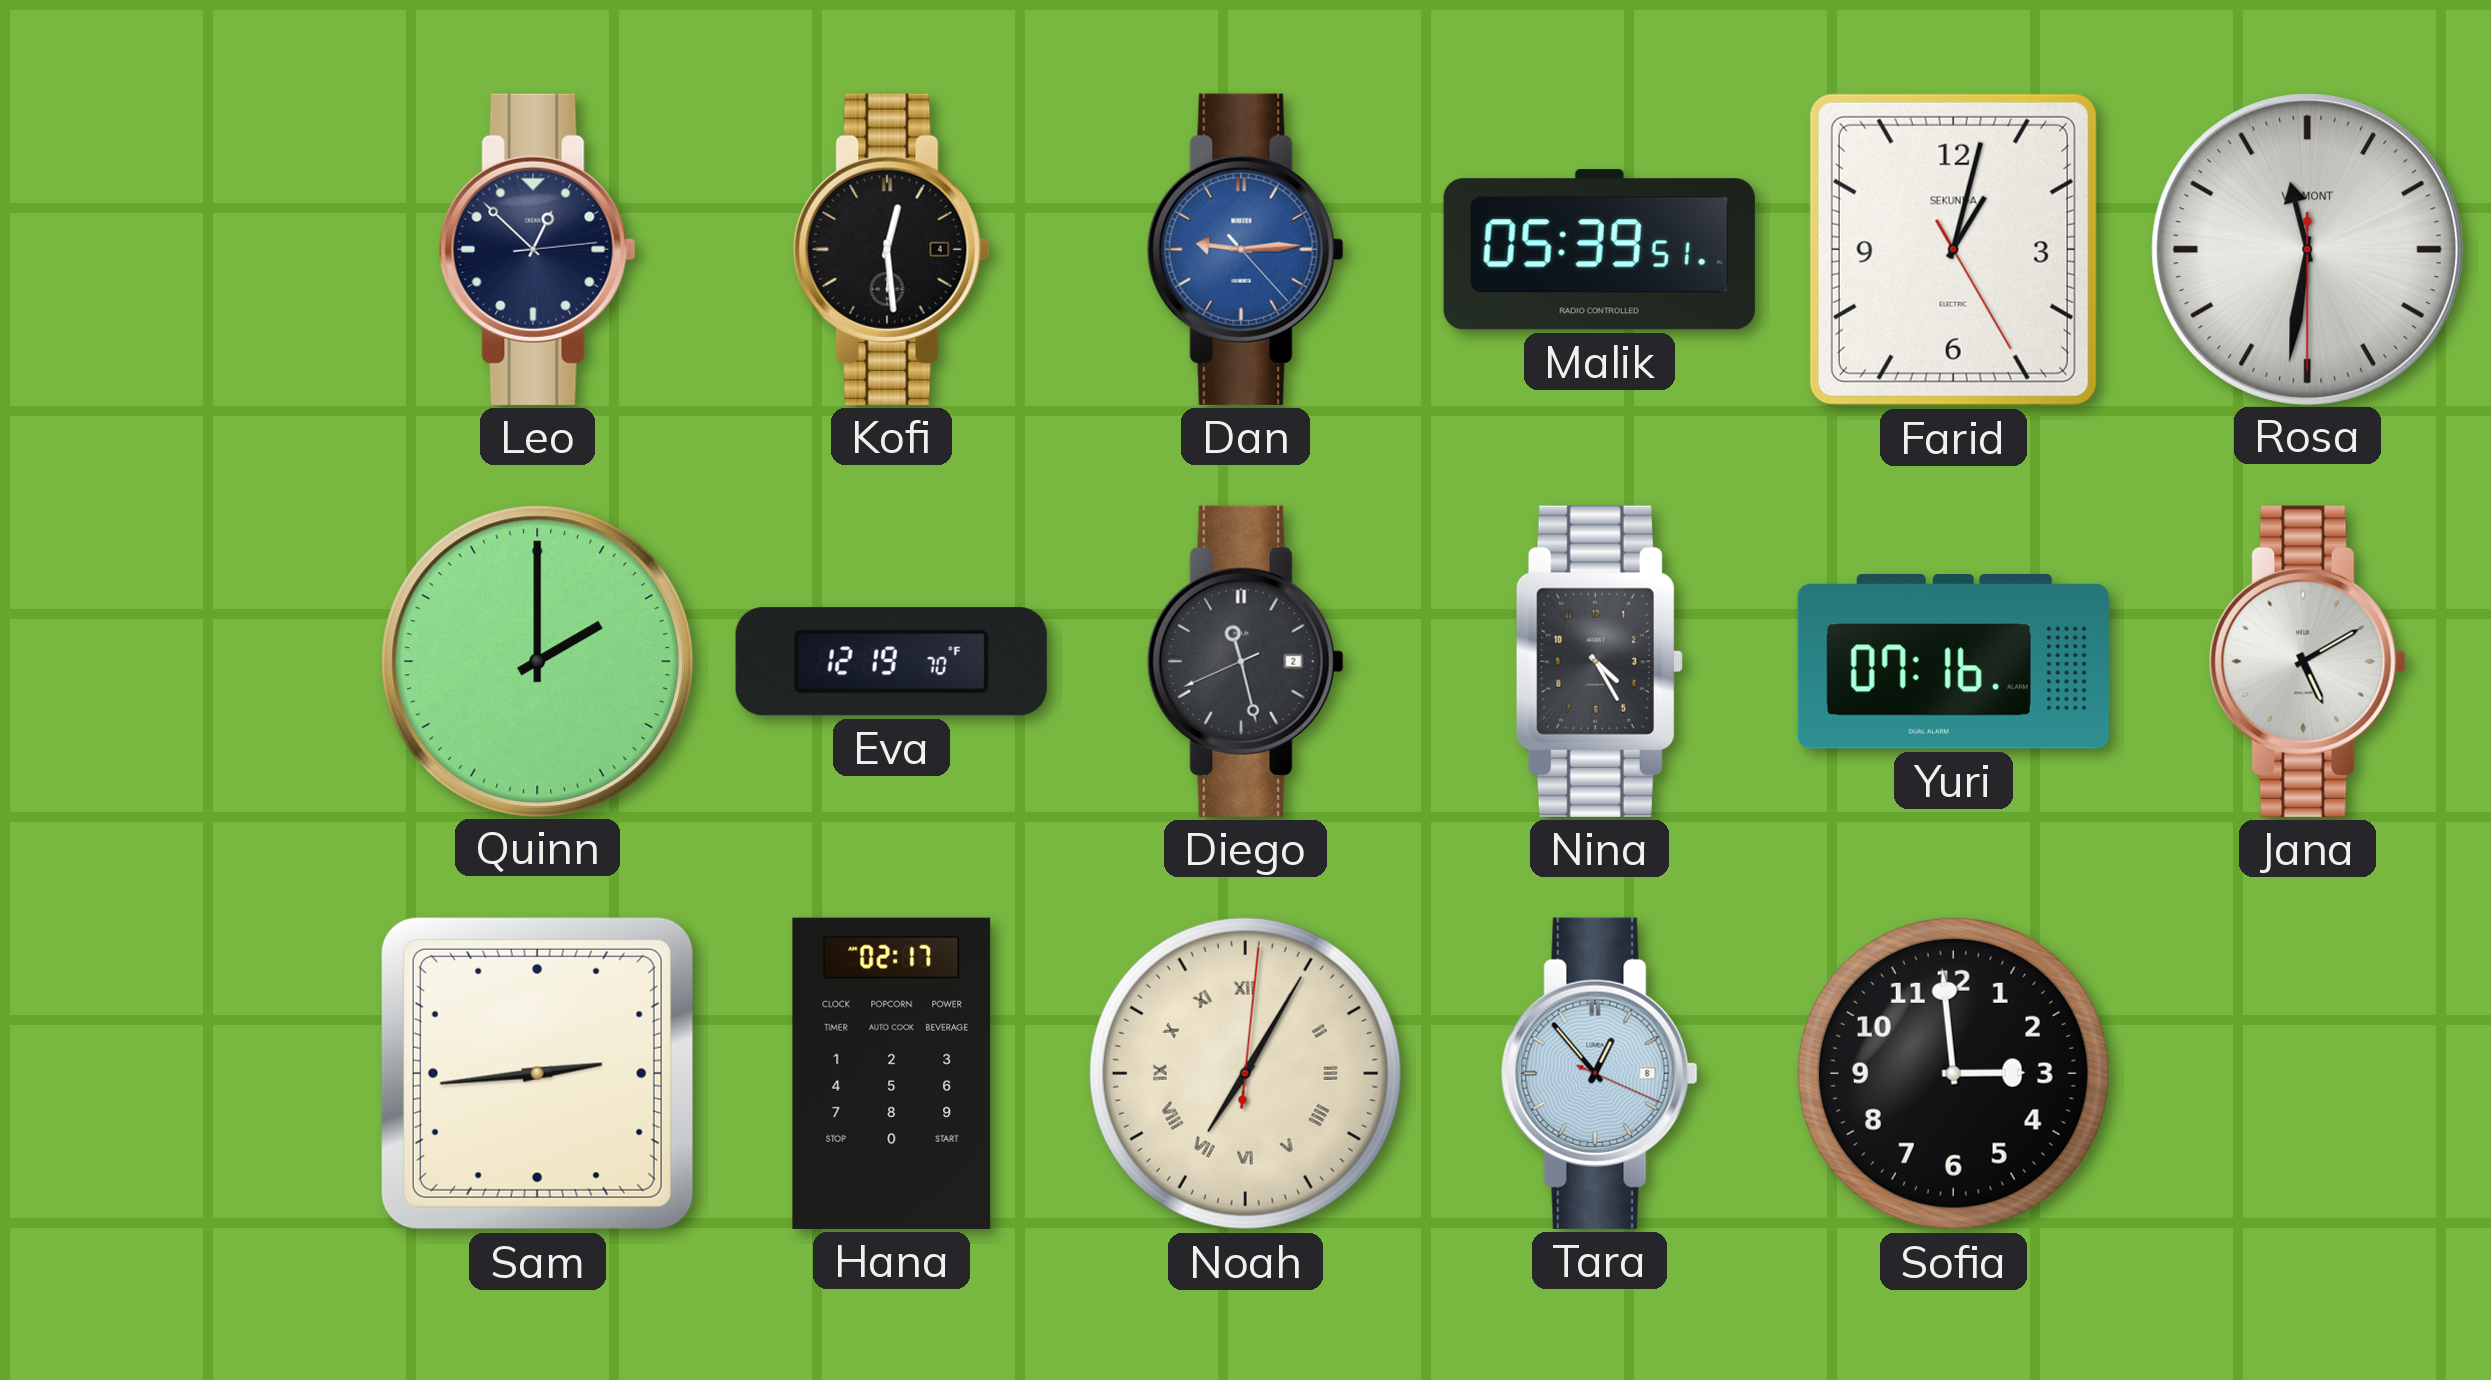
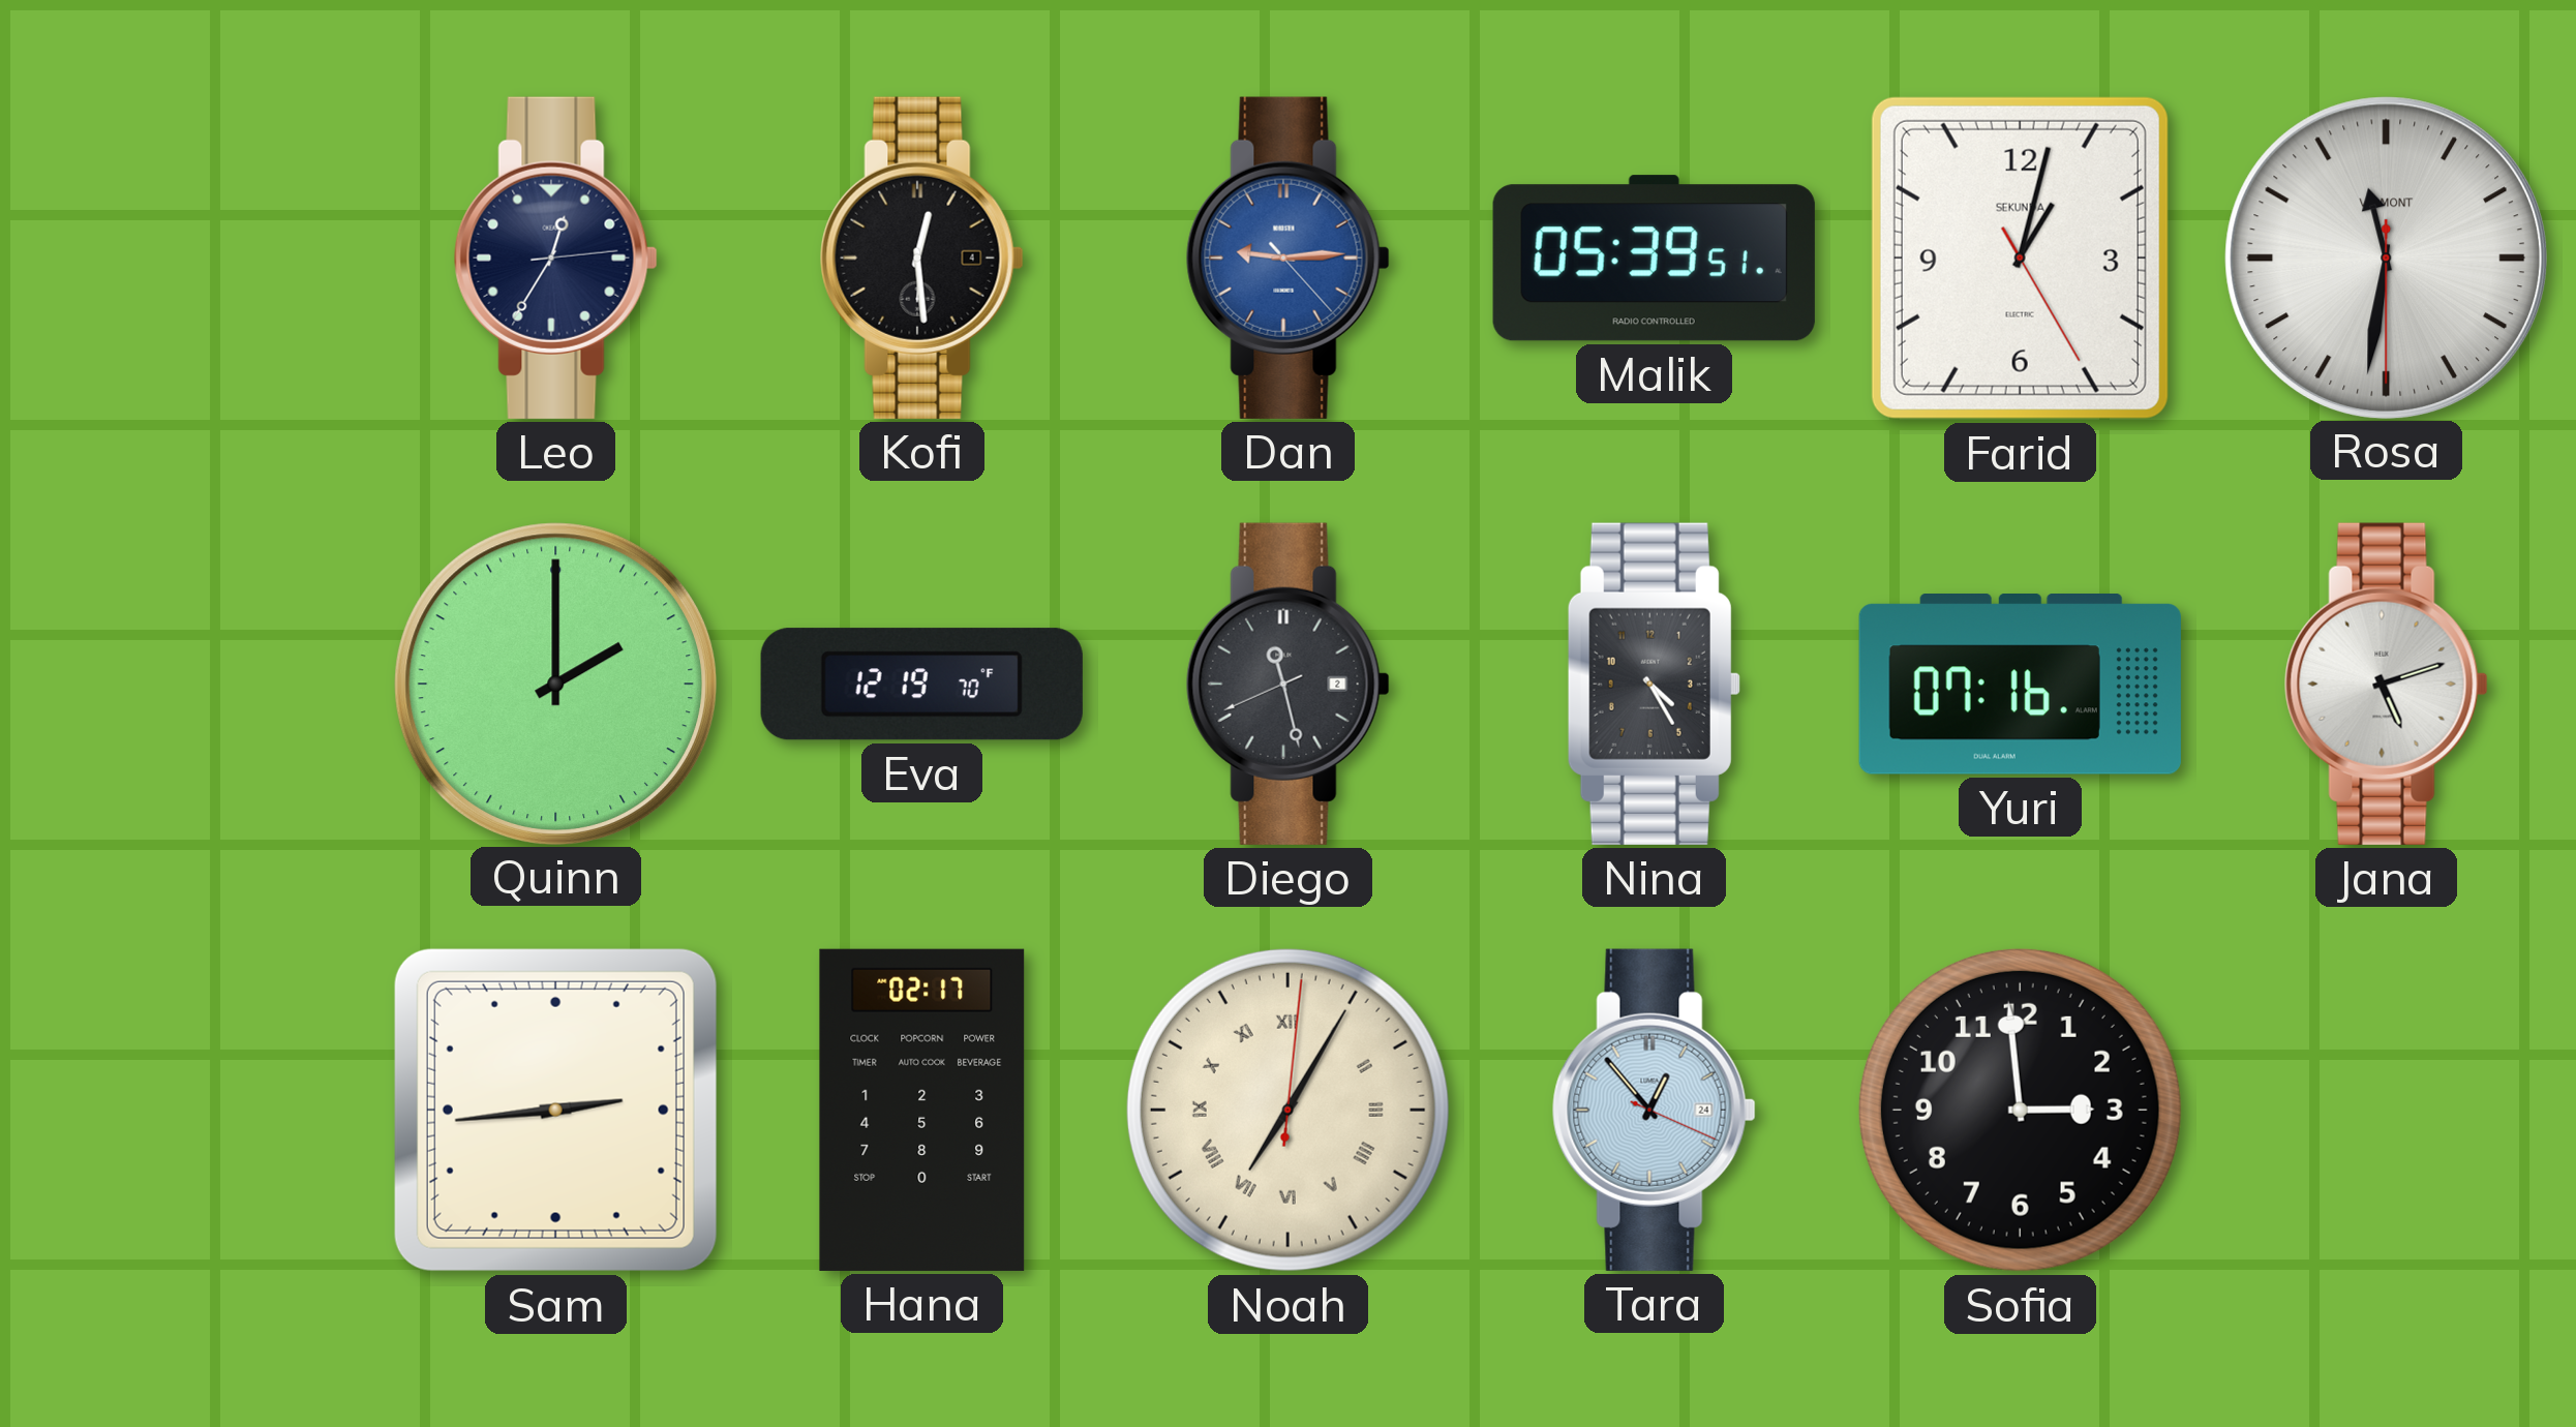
Leo: 12:52 -> 12:35
Jana: 5:10 -> 5:12
Tara date: 8 -> 24
